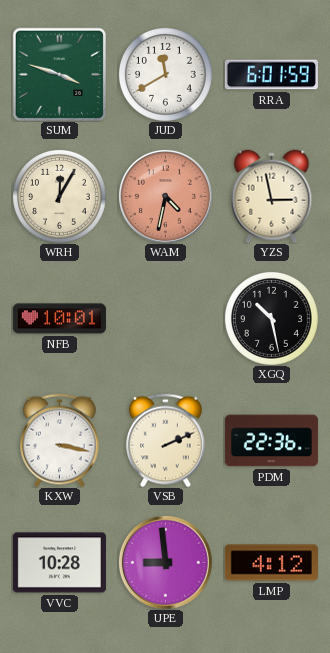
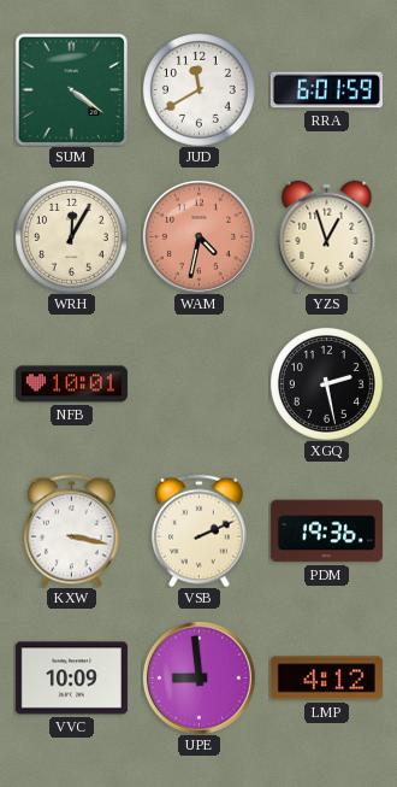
SUM: 3:48 -> 4:21
YZS: 2:58 -> 12:57
XGQ: 10:28 -> 2:28
PDM: 22:36 -> 19:36
VVC: 10:28 -> 10:09
